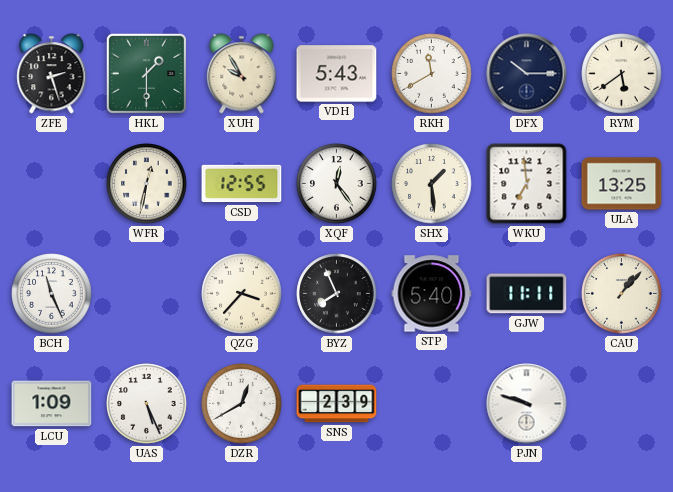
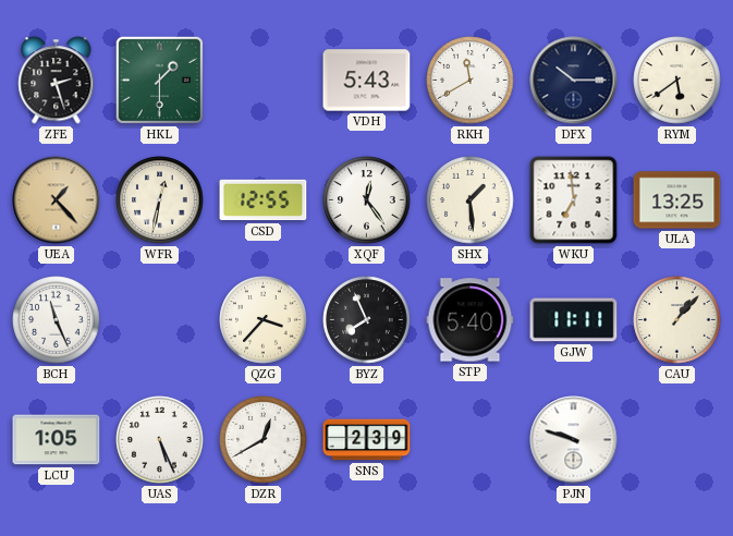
XUH: 9:55 -> none
UEA: none -> 1:23
LCU: 1:09 -> 1:05
